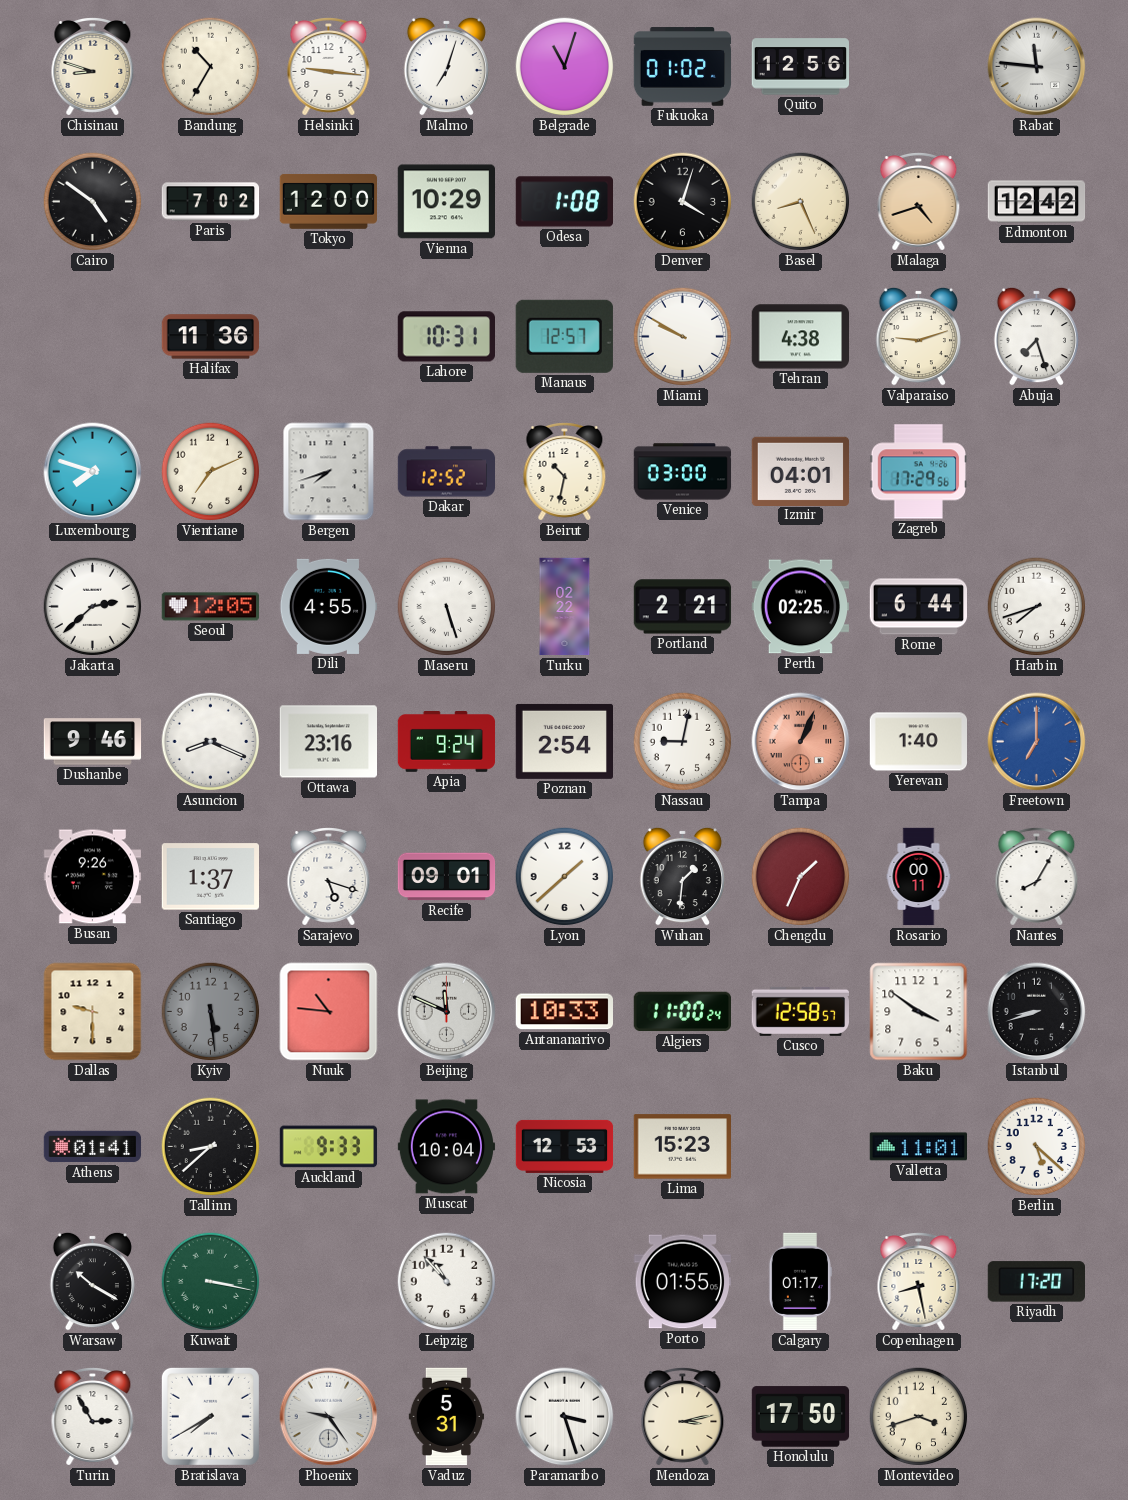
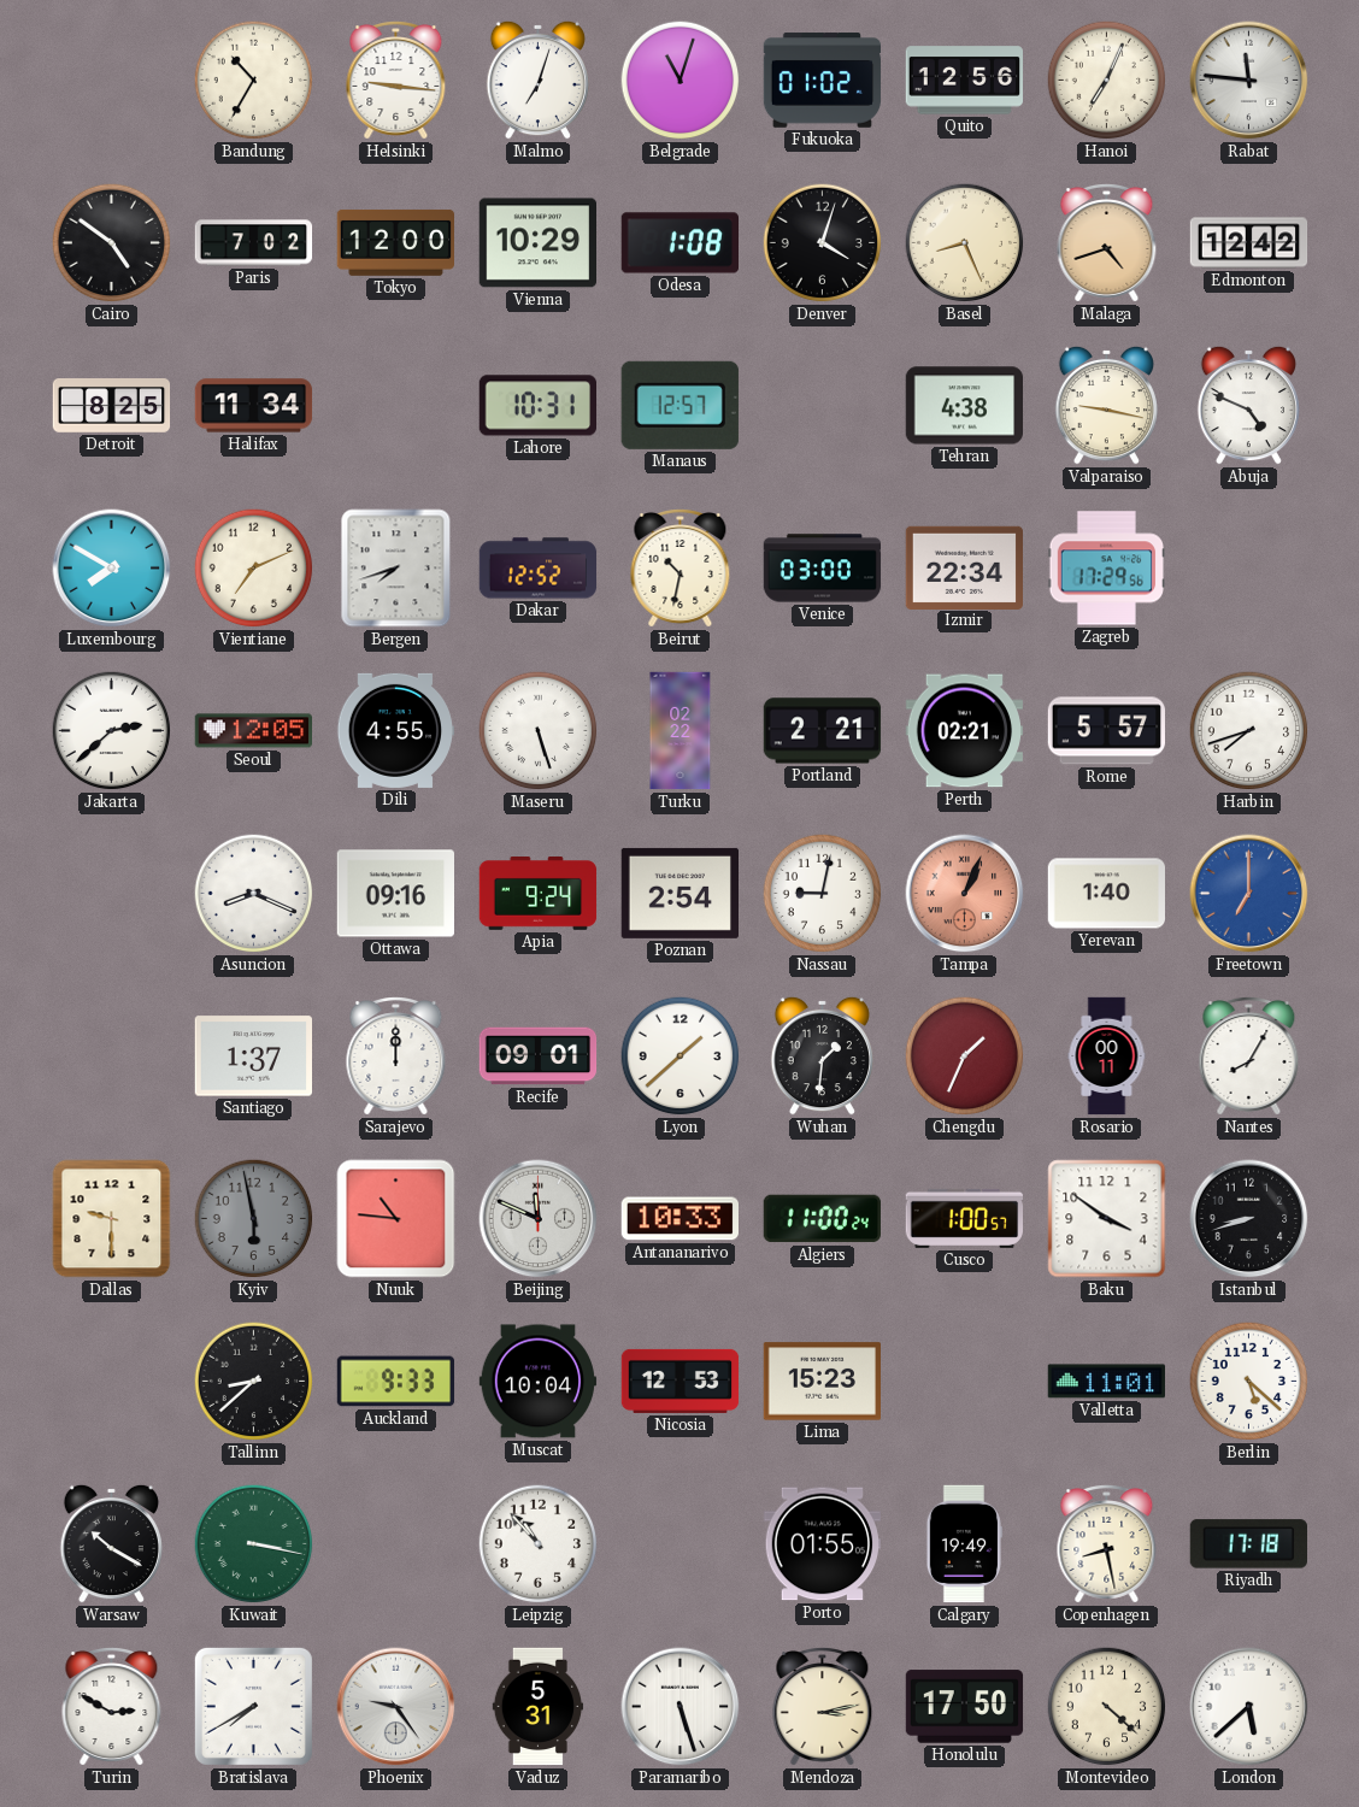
Chisinau: 8:48 -> none
Hanoi: none -> 7:04
Detroit: none -> 8:25
Halifax: 11:36 -> 11:34
Miami: 9:50 -> none
Valparaiso: 9:12 -> 9:17
Abuja: 7:27 -> 4:49
Luxembourg: 7:48 -> 7:50
Izmir: 04:01 -> 22:34
Perth: 02:25 -> 02:21
Rome: 6:44 -> 5:57
Dushanbe: 9:46 -> none
Ottawa: 23:16 -> 09:16
Busan: 9:26 -> none
Sarajevo: 5:18 -> 12:00
Kyiv: 5:29 -> 5:58
Cusco: 12:58 -> 1:00
Athens: 01:41 -> none
Calgary: 01:17 -> 19:49
Riyadh: 17:20 -> 17:18
Turin: 2:55 -> 2:50
Paramaribo: 3:27 -> 5:27
Montevideo: 3:42 -> 4:22
London: none -> 5:38
